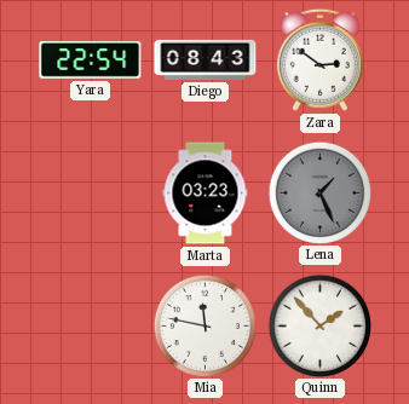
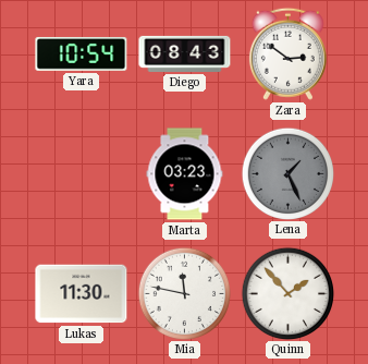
Yara: 22:54 -> 10:54
Lukas: none -> 11:30
